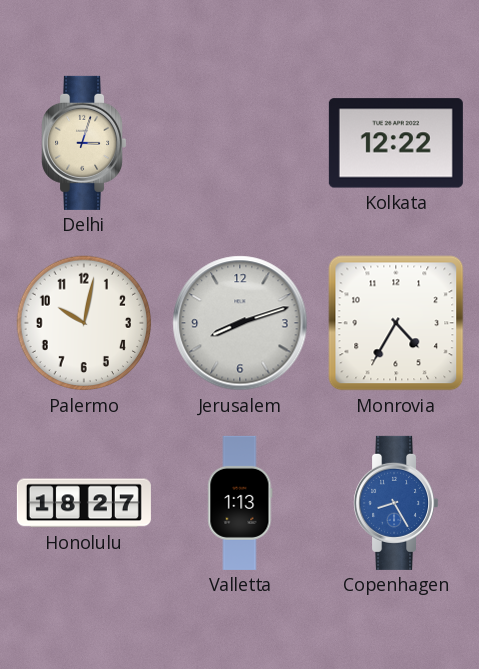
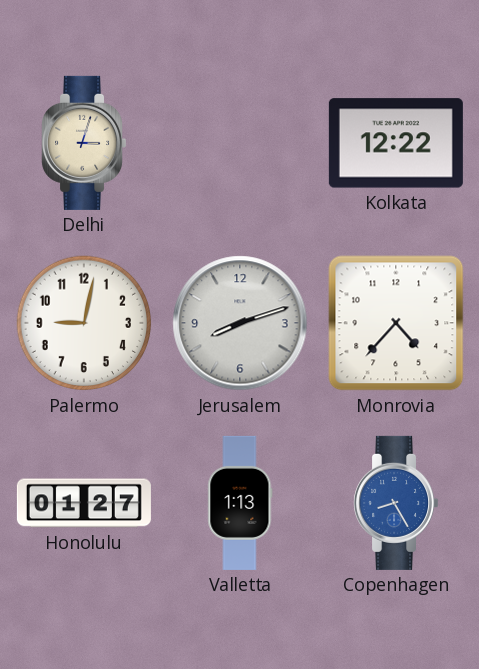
Palermo: 10:02 -> 9:02
Monrovia: 4:35 -> 4:37
Honolulu: 18:27 -> 01:27
